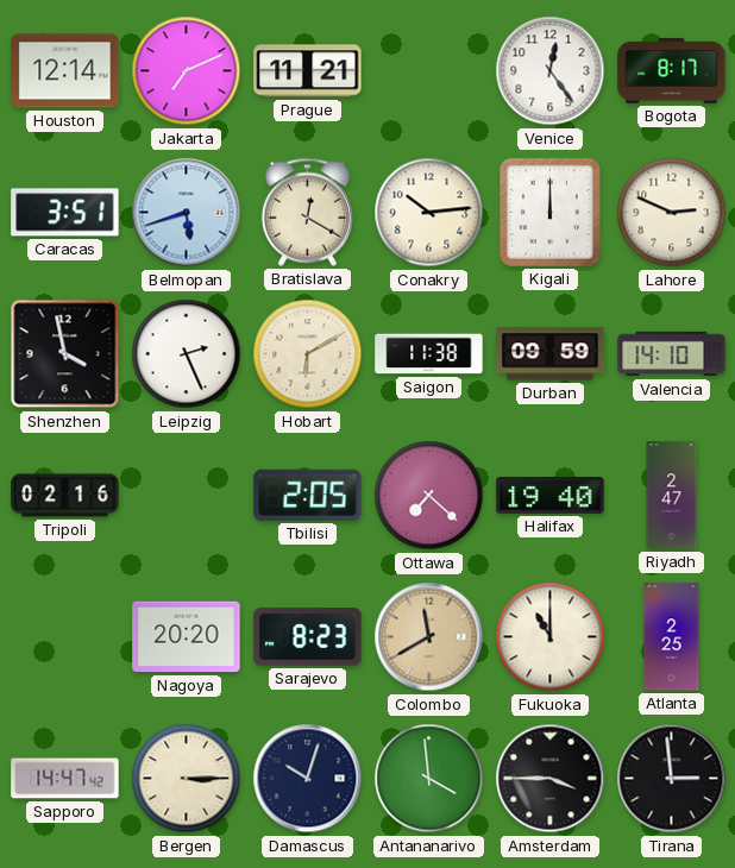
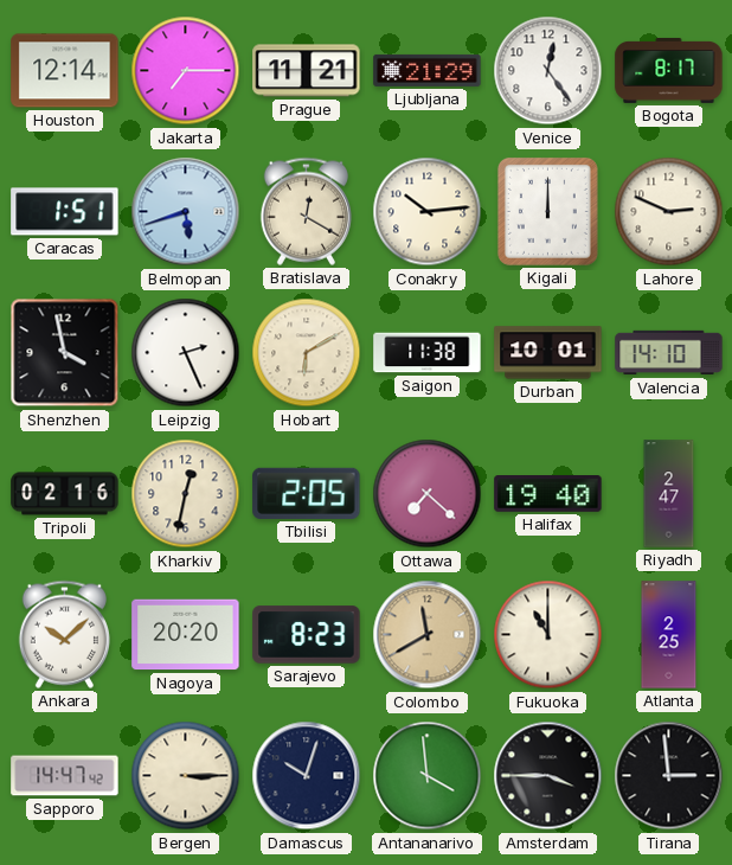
Jakarta: 7:11 -> 7:15
Ljubljana: none -> 21:29
Caracas: 3:51 -> 1:51
Durban: 09:59 -> 10:01
Kharkiv: none -> 12:32
Ankara: none -> 10:08
